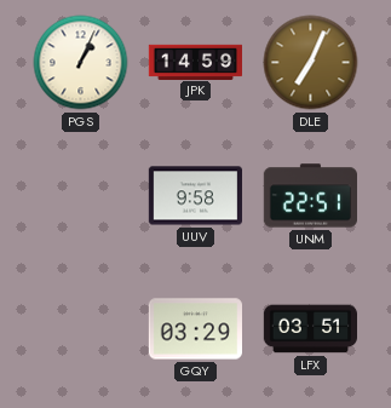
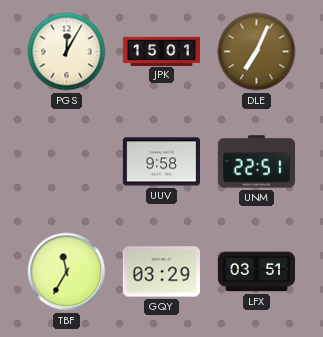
PGS: 1:04 -> 12:05
JPK: 14:59 -> 15:01
TBF: none -> 11:35
